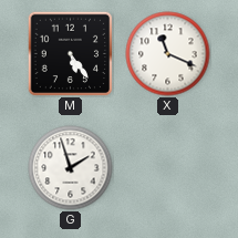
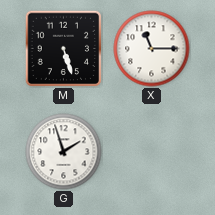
M: 5:24 -> 5:27
X: 11:19 -> 11:15
